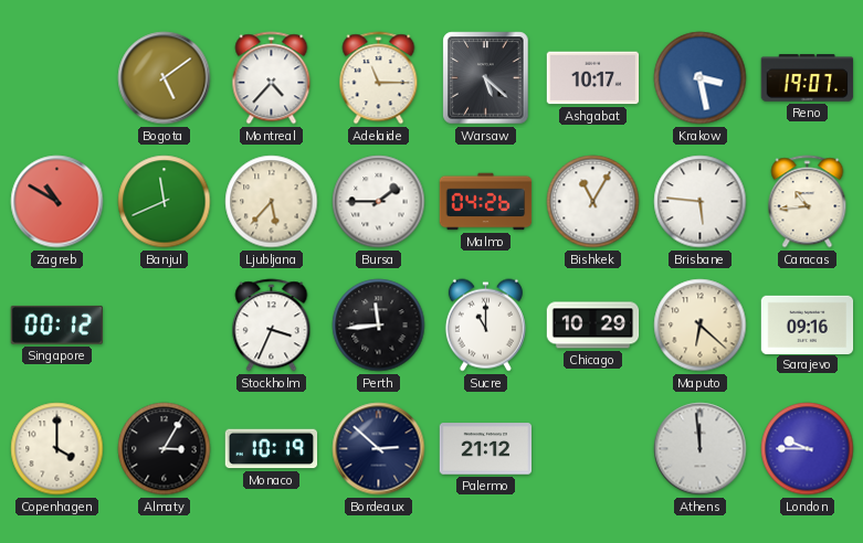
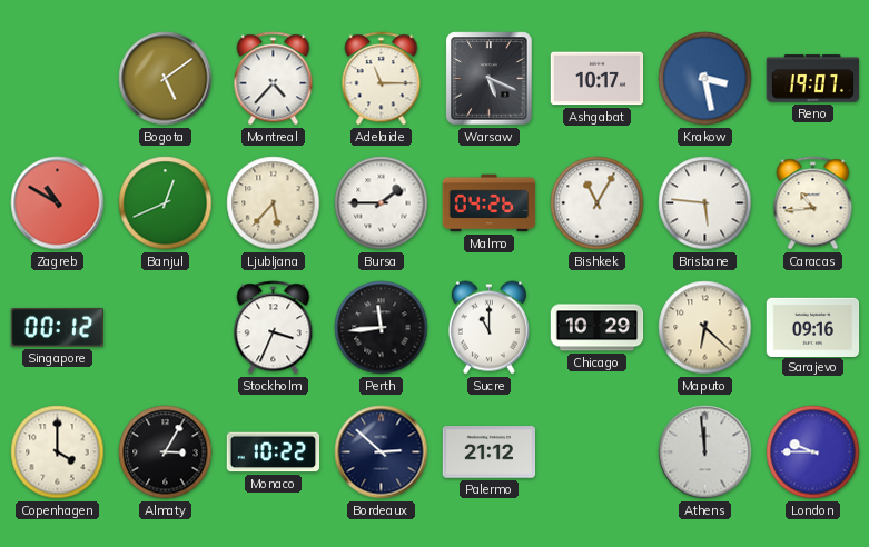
Warsaw: 5:22 -> 5:19
Banjul: 11:41 -> 12:41
Monaco: 10:19 -> 10:22
